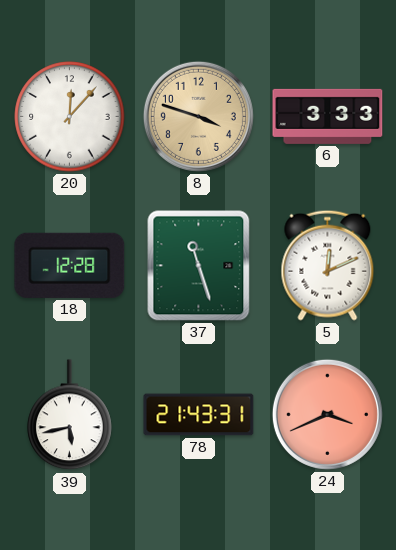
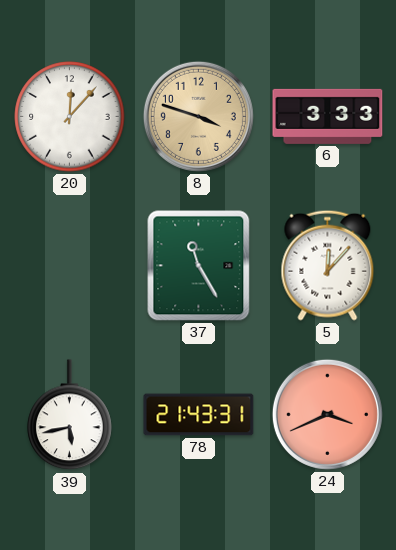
18: 12:28 -> none
37: 11:27 -> 11:25
5: 12:11 -> 12:07
